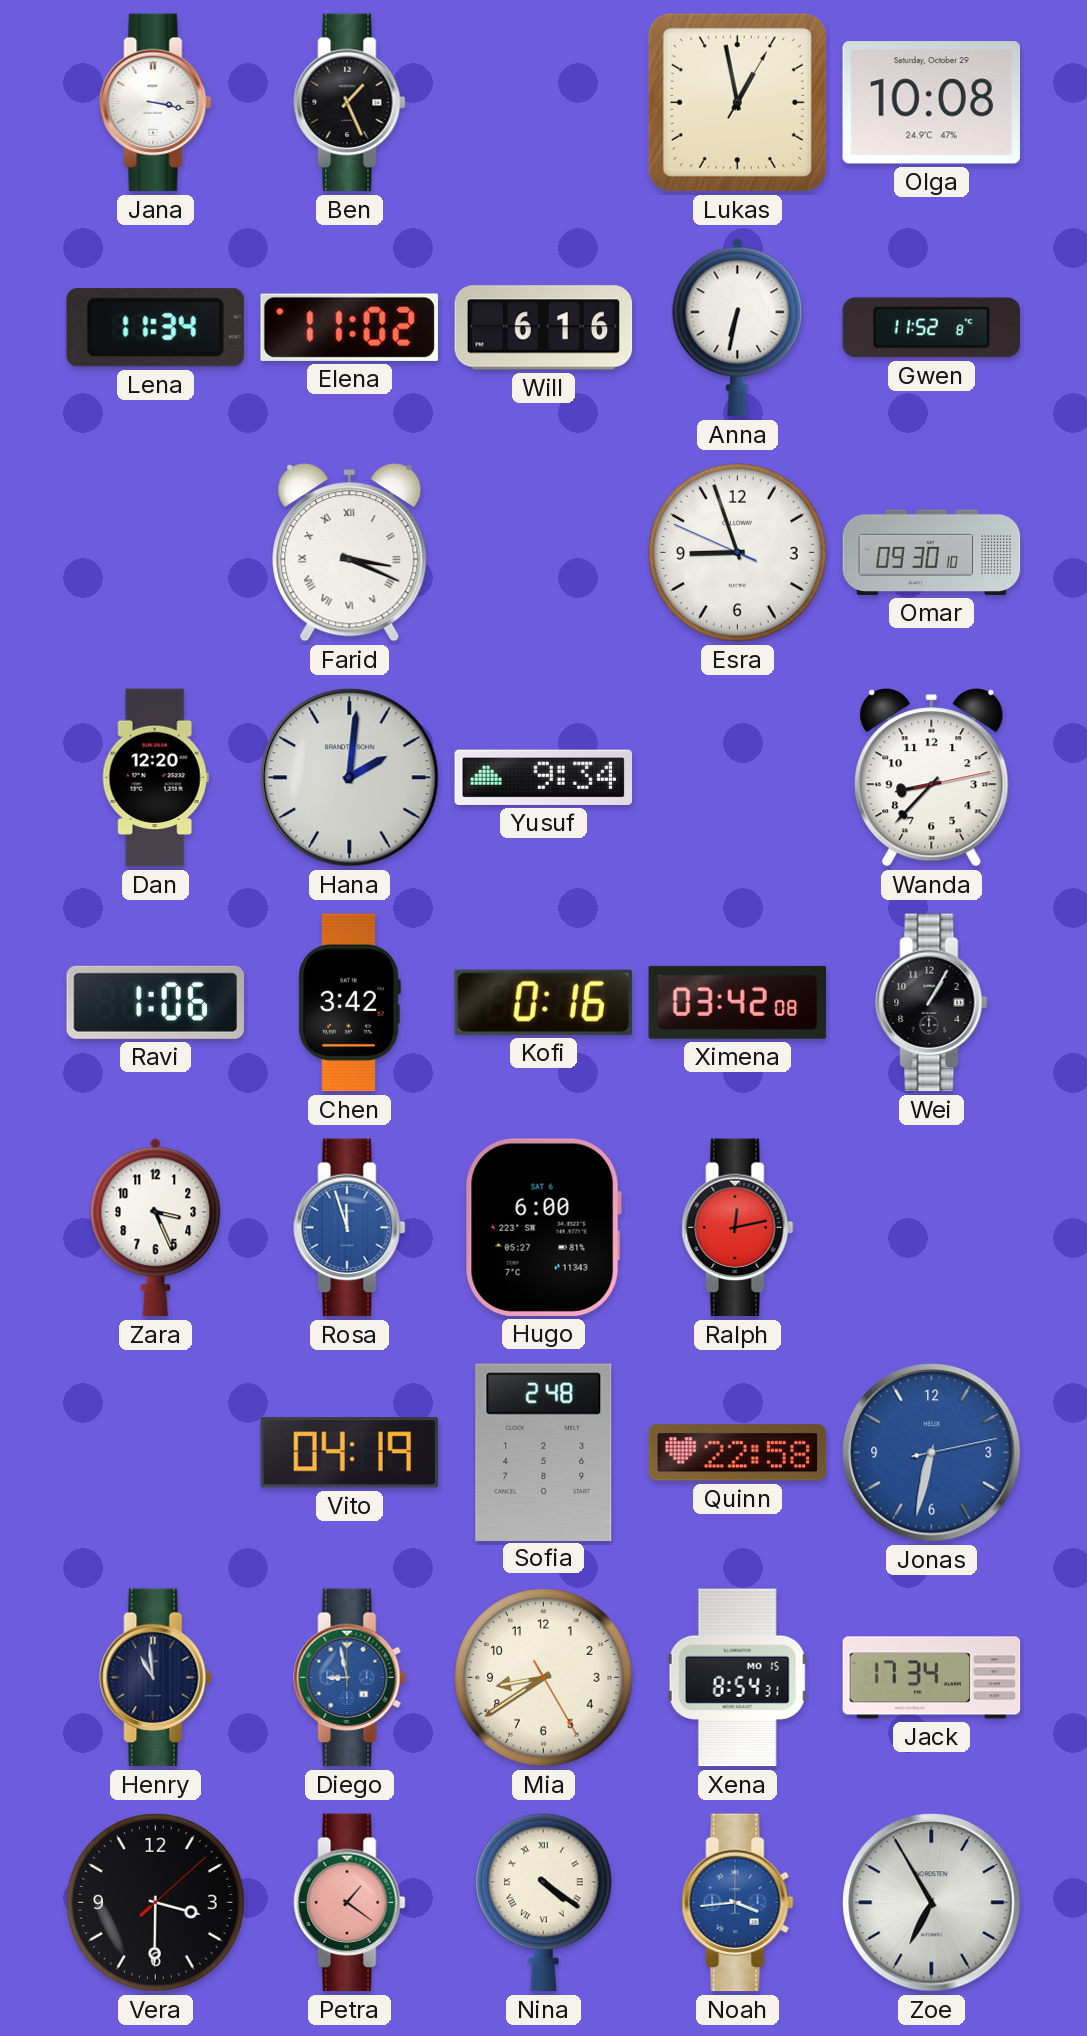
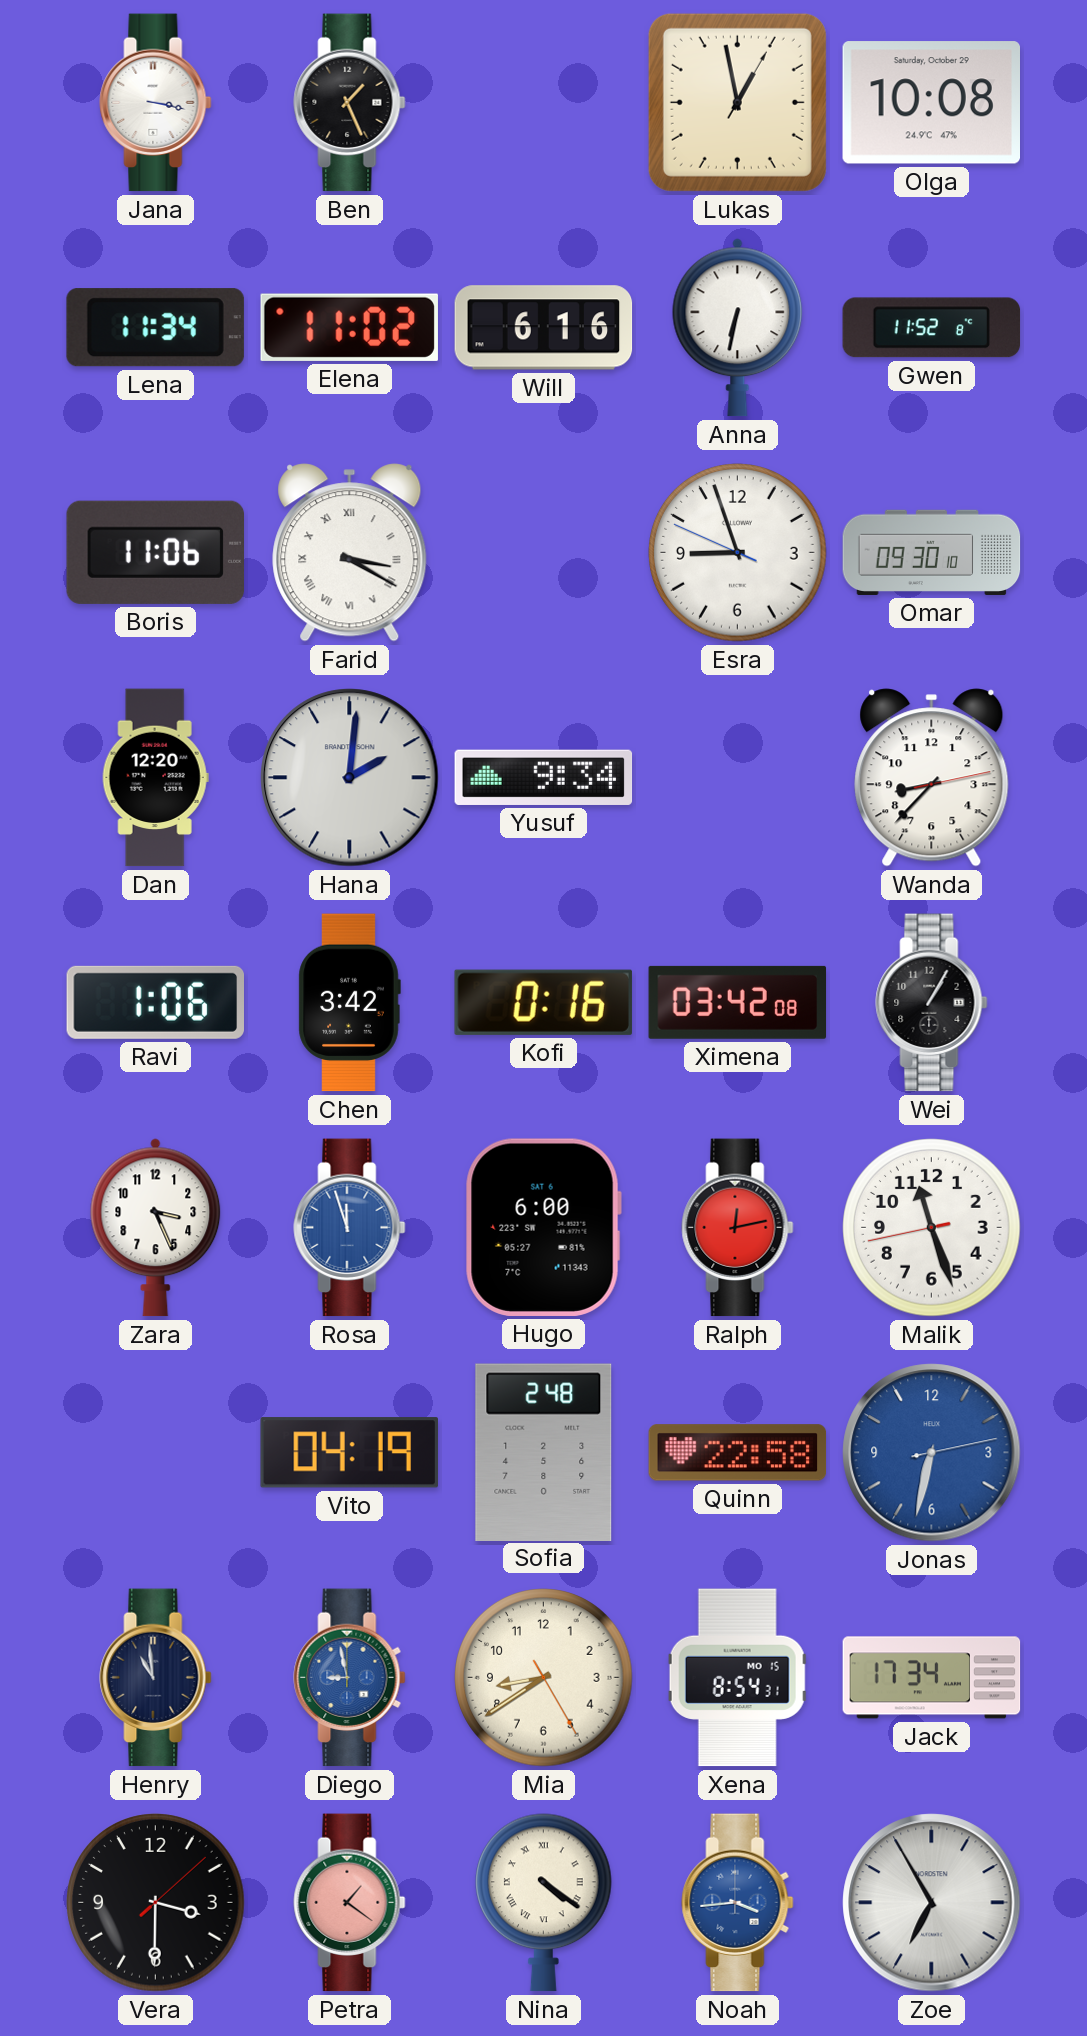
Boris: none -> 11:06
Farid: 3:19 -> 3:20
Malik: none -> 11:26
